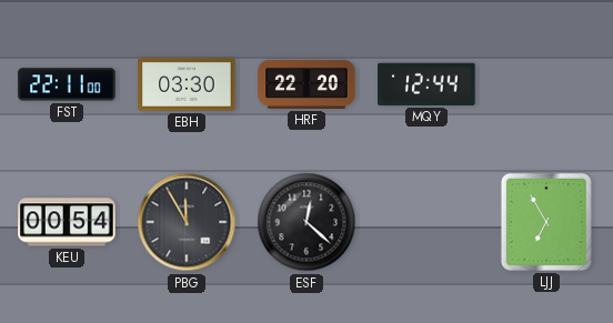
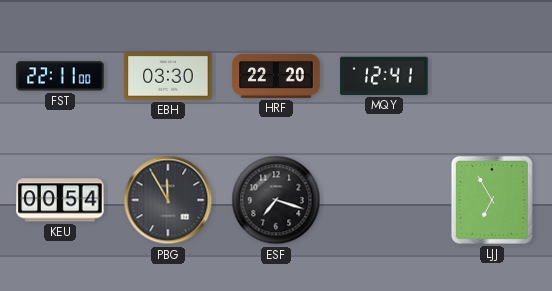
MQY: 12:44 -> 12:41
ESF: 12:22 -> 7:18
